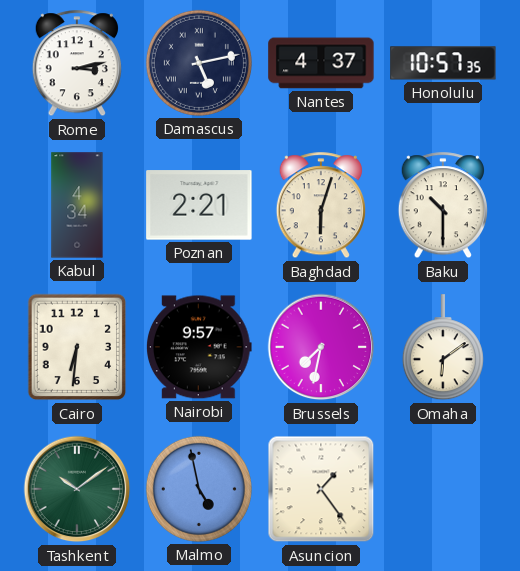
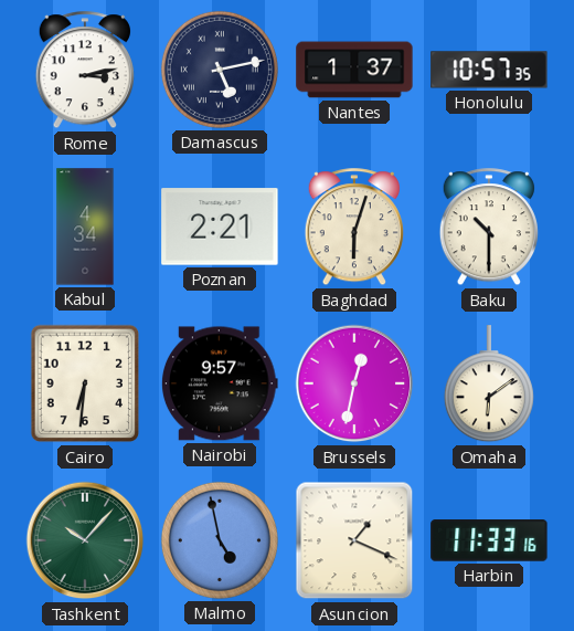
Nantes: 4:37 -> 1:37
Brussels: 7:32 -> 12:32
Tashkent: 10:09 -> 10:07
Asuncion: 1:24 -> 1:19
Harbin: none -> 11:33
